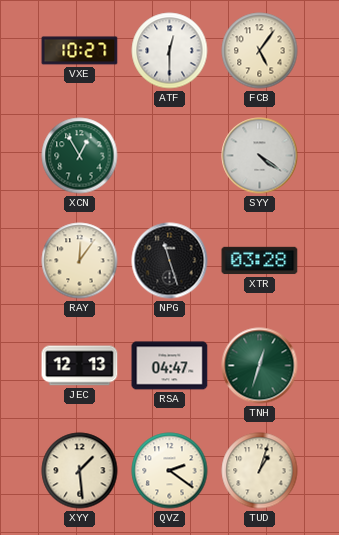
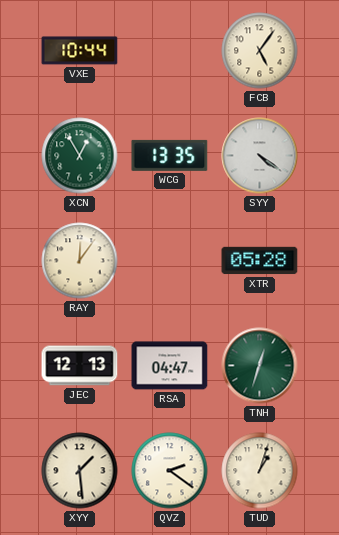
VXE: 10:27 -> 10:44
ATF: 12:30 -> none
WCG: none -> 13:35
NPG: 11:27 -> none
XTR: 03:28 -> 05:28
